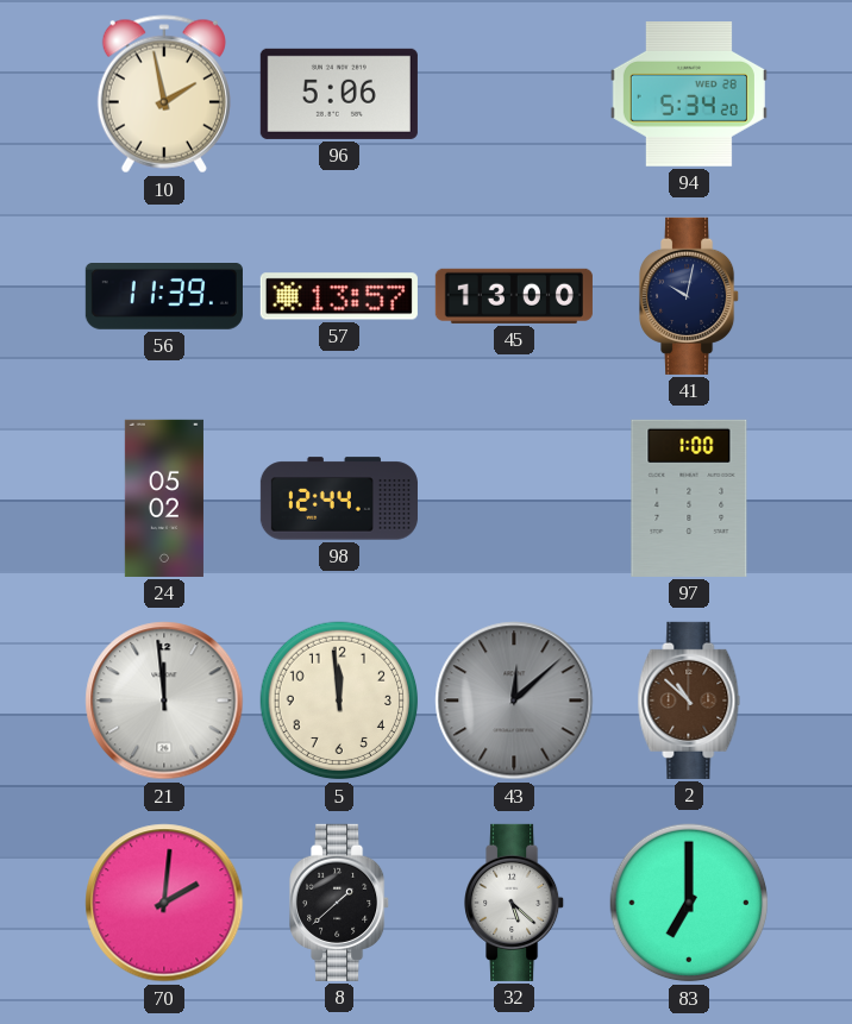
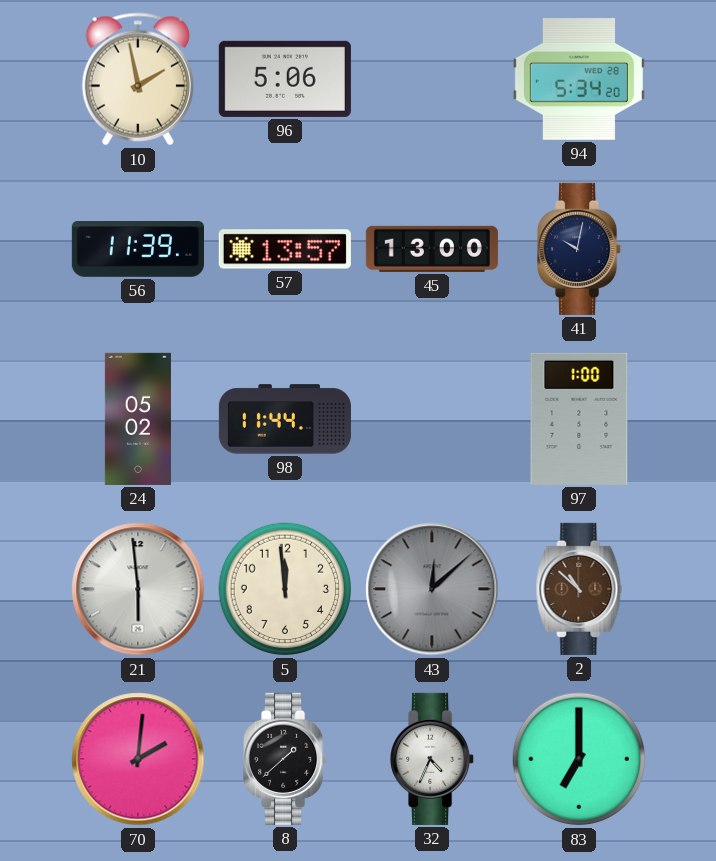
98: 12:44 -> 11:44
21: 11:59 -> 5:59
32: 5:22 -> 4:34
